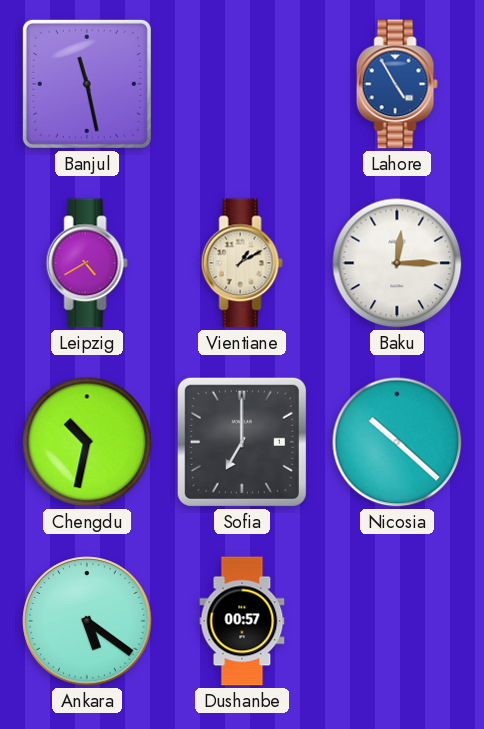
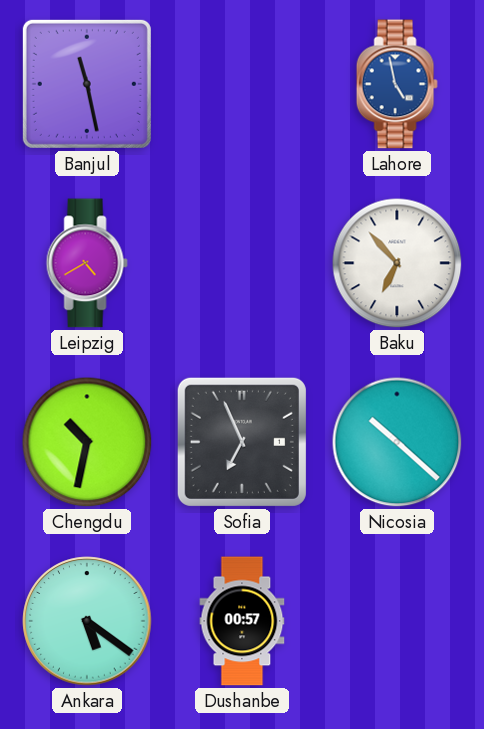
Lahore: 4:55 -> 4:58
Vientiane: 1:10 -> none
Baku: 12:15 -> 6:53
Sofia: 7:00 -> 6:56
